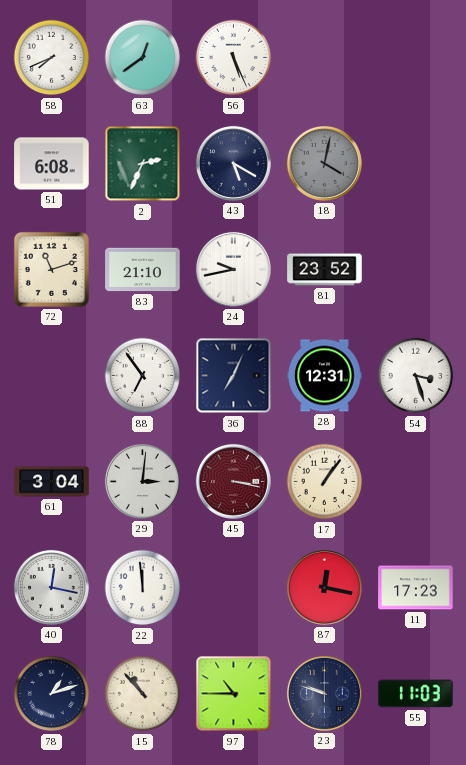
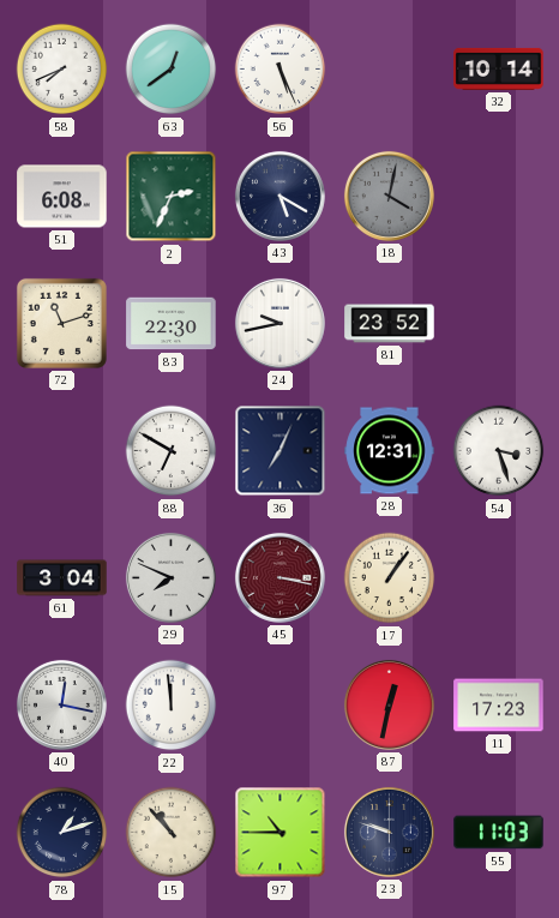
32: none -> 10:14
83: 21:10 -> 22:30
88: 6:54 -> 6:50
29: 3:01 -> 7:49
87: 12:17 -> 12:32
